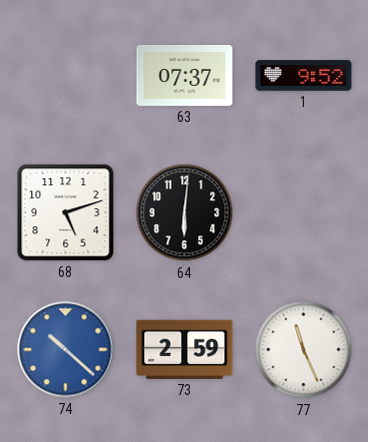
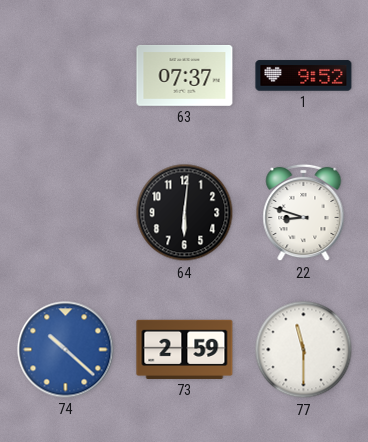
68: 5:12 -> none
22: none -> 8:48
77: 11:26 -> 11:30
